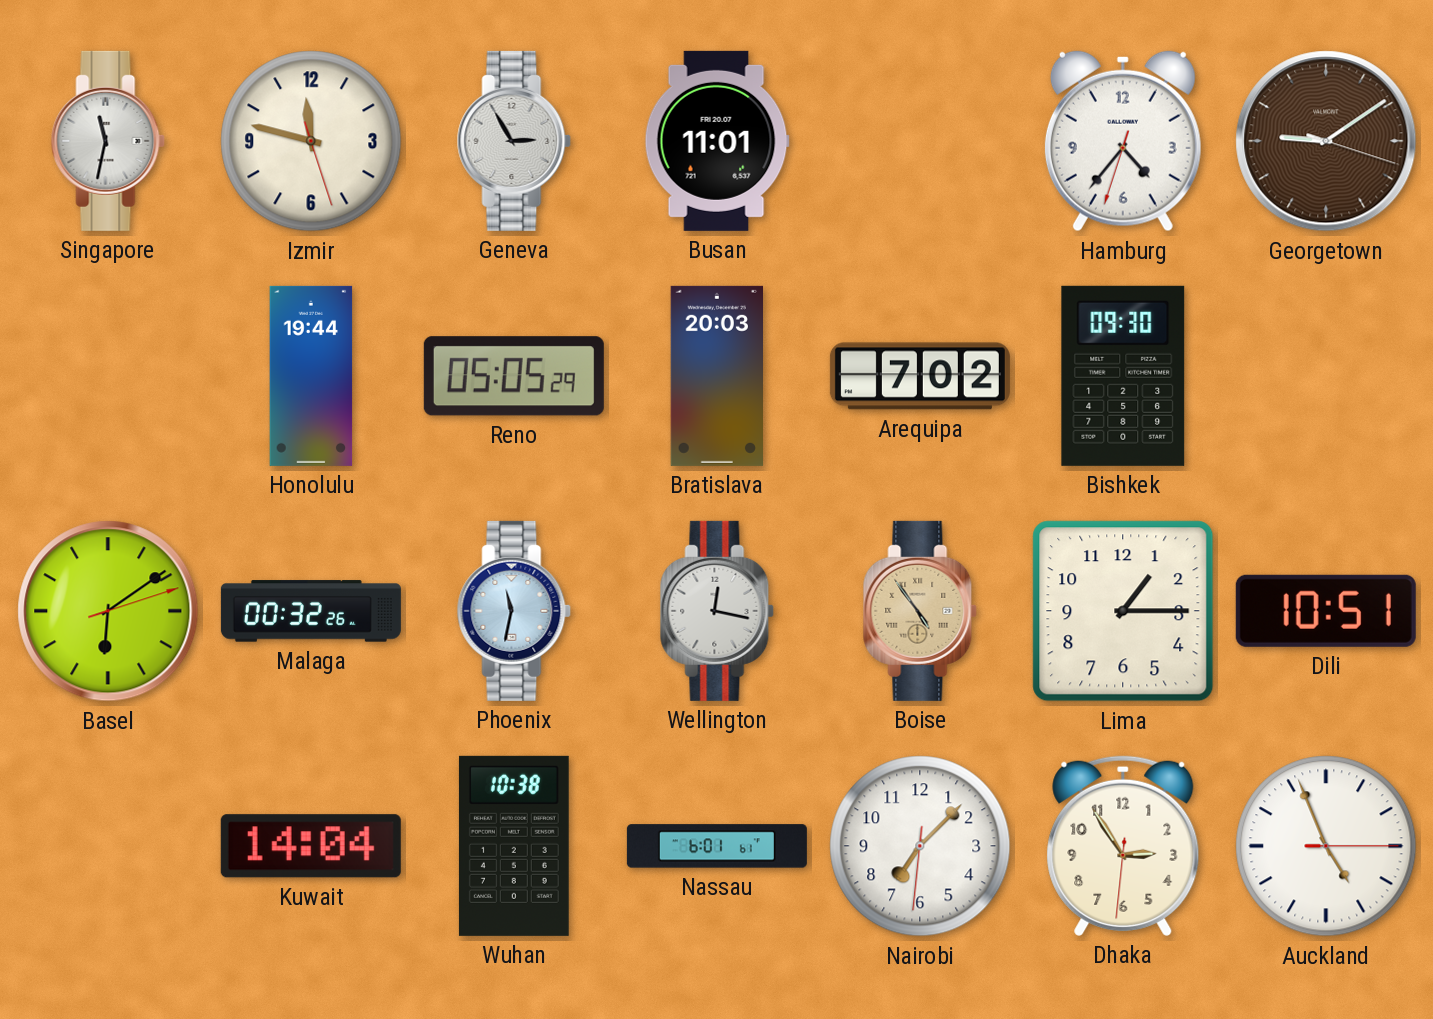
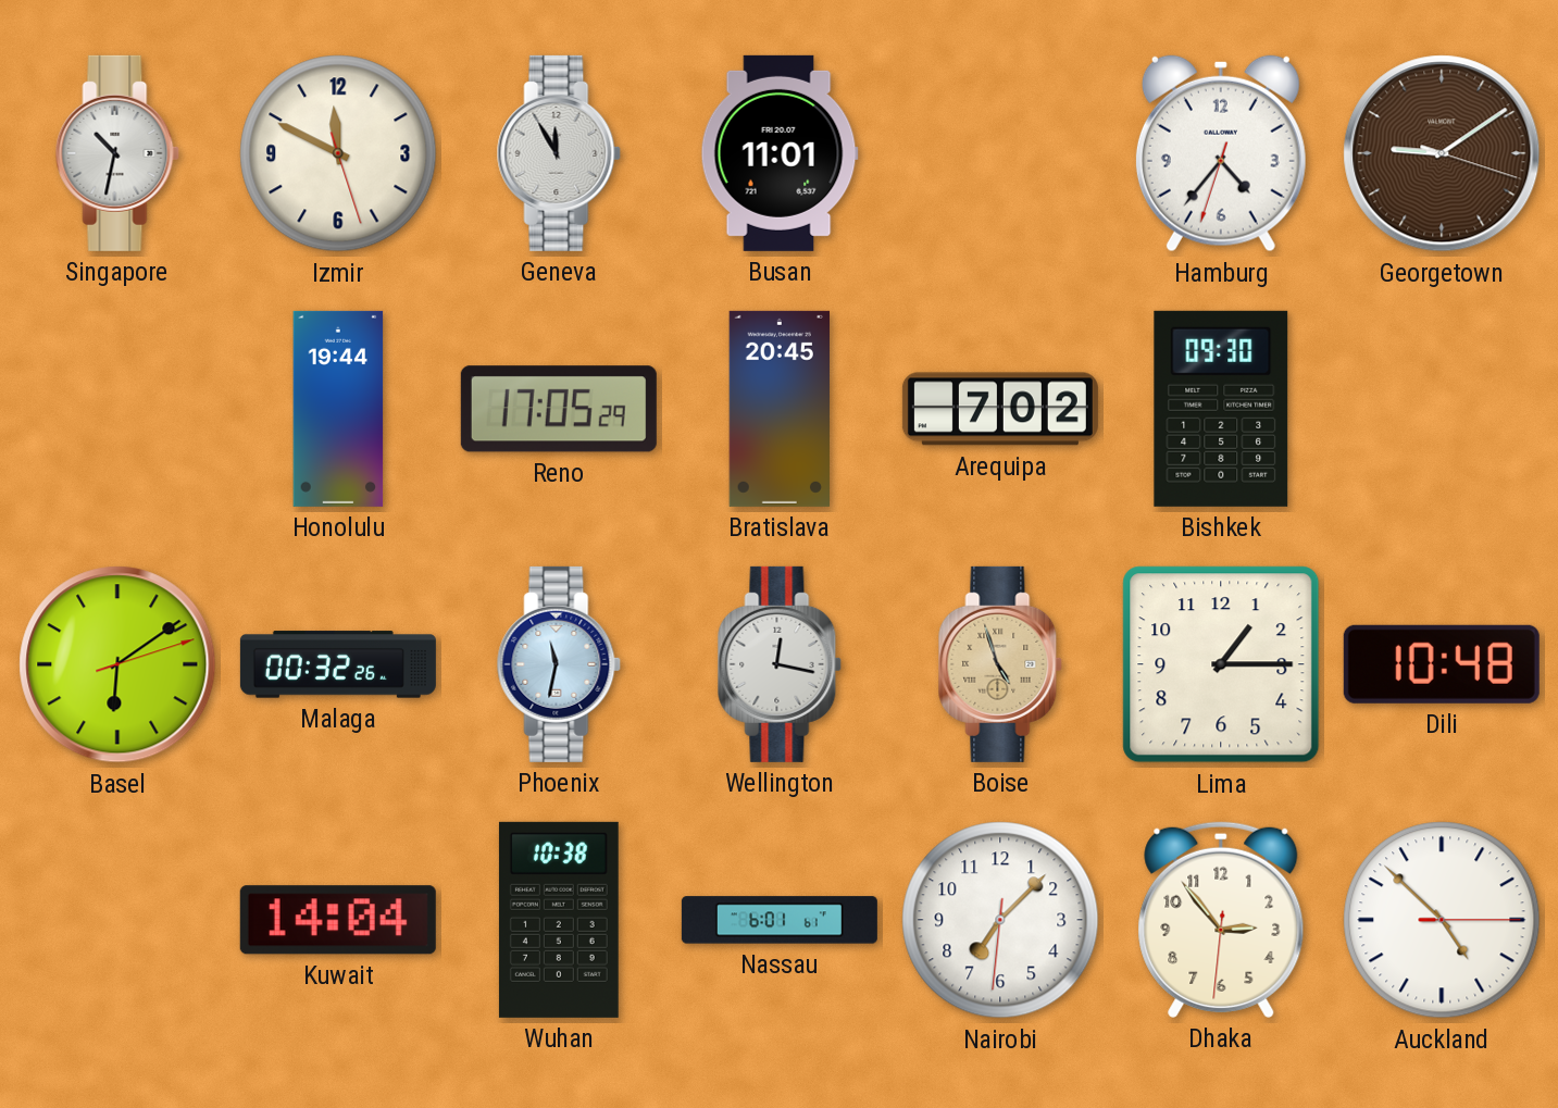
Singapore: 11:32 -> 10:32
Izmir: 11:47 -> 11:49
Geneva: 2:55 -> 11:55
Reno: 05:05 -> 17:05
Bratislava: 20:03 -> 20:45
Boise: 4:54 -> 4:57
Dili: 10:51 -> 10:48
Dhaka: 2:54 -> 2:53
Auckland: 4:56 -> 4:52
